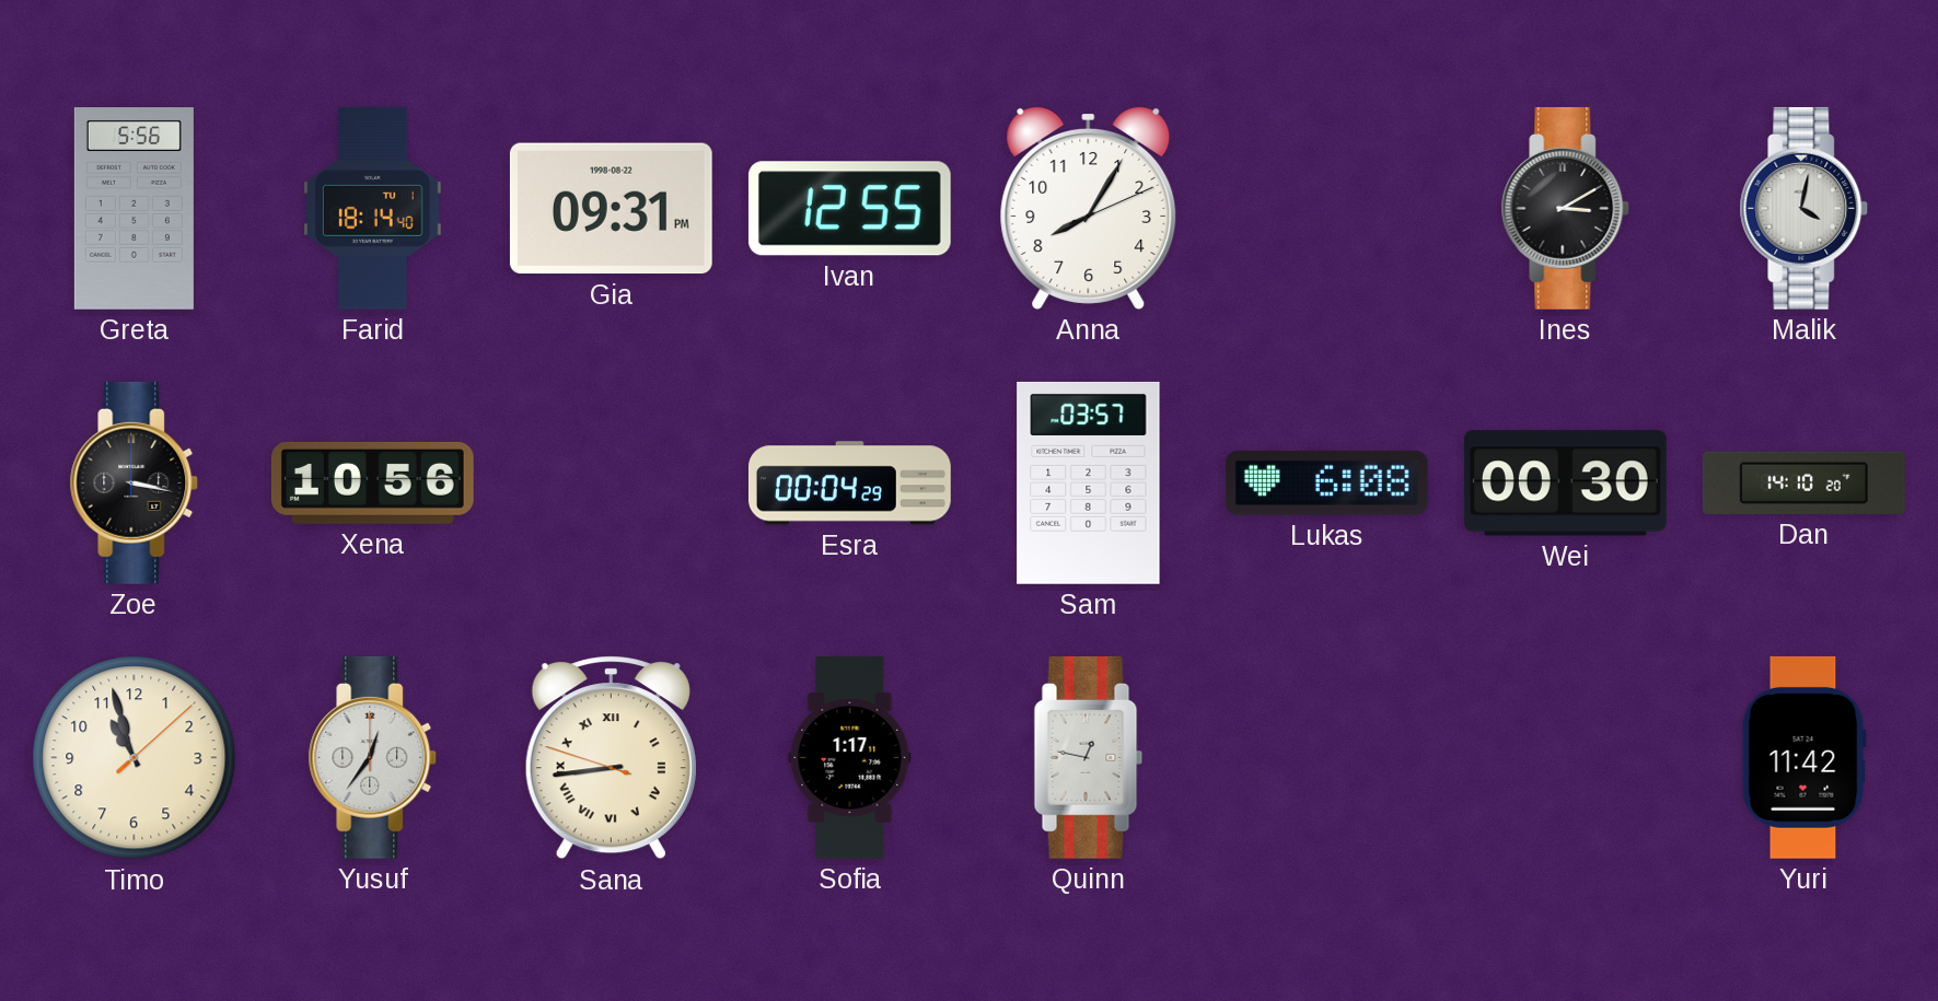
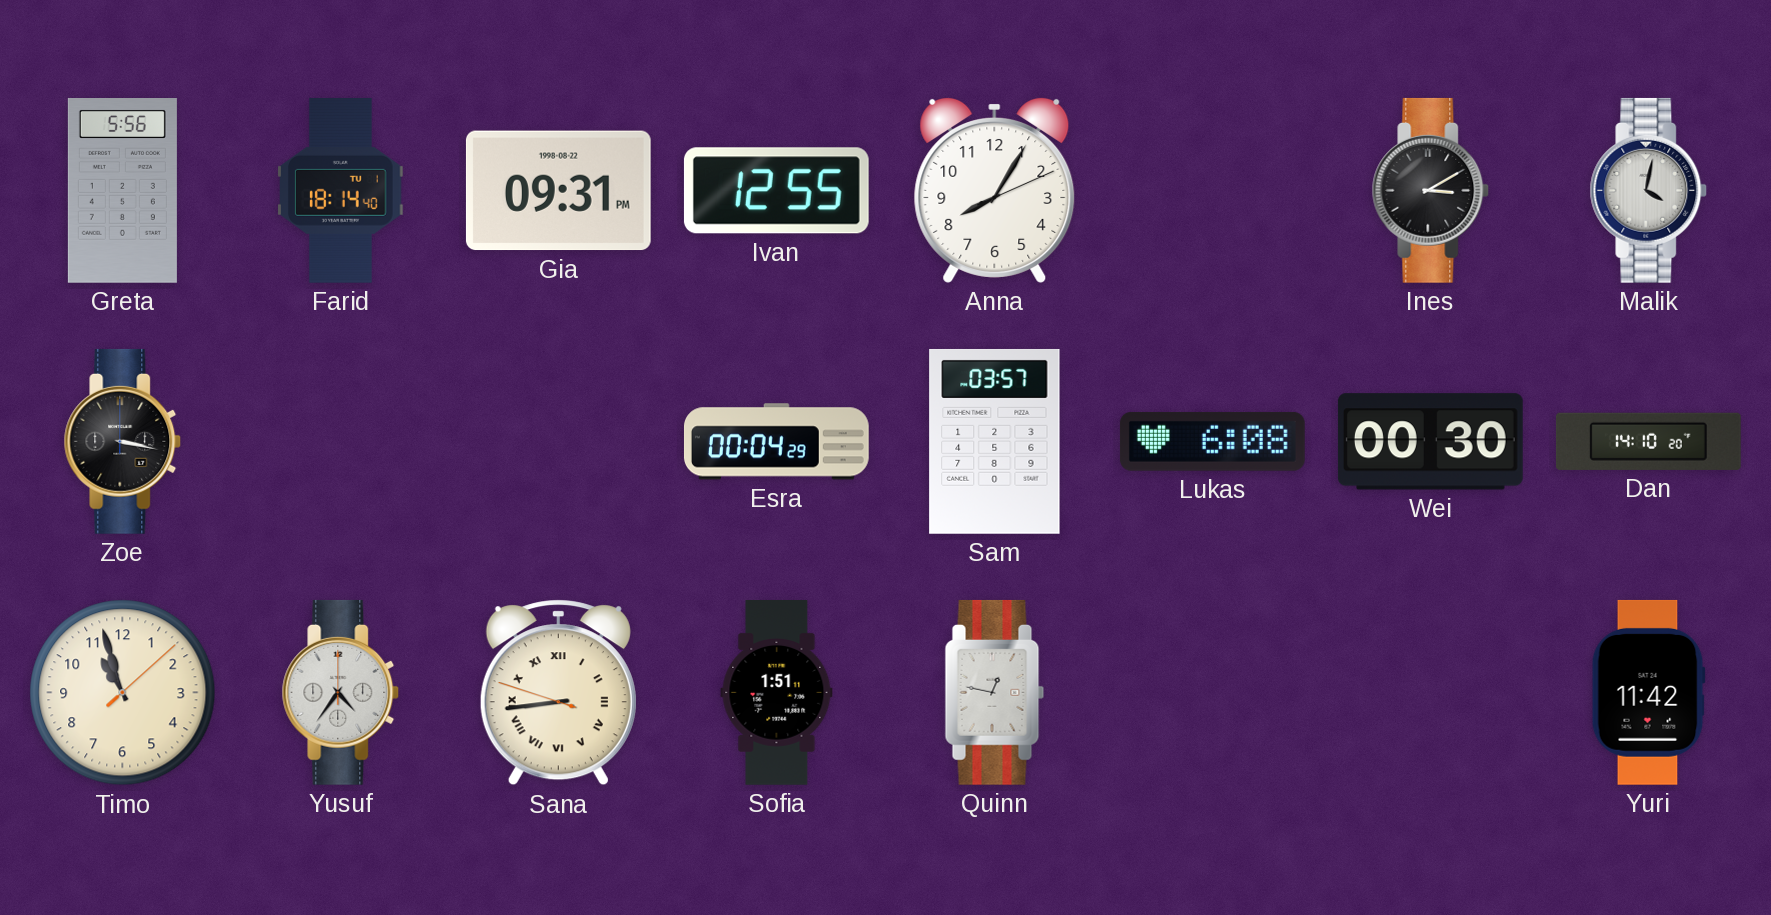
Xena: 10:56 -> none
Yusuf: 12:36 -> 4:36
Sofia: 1:17 -> 1:51
